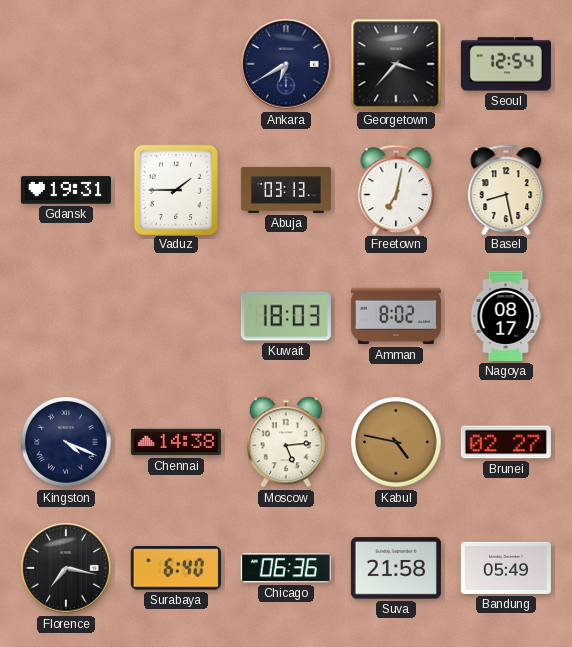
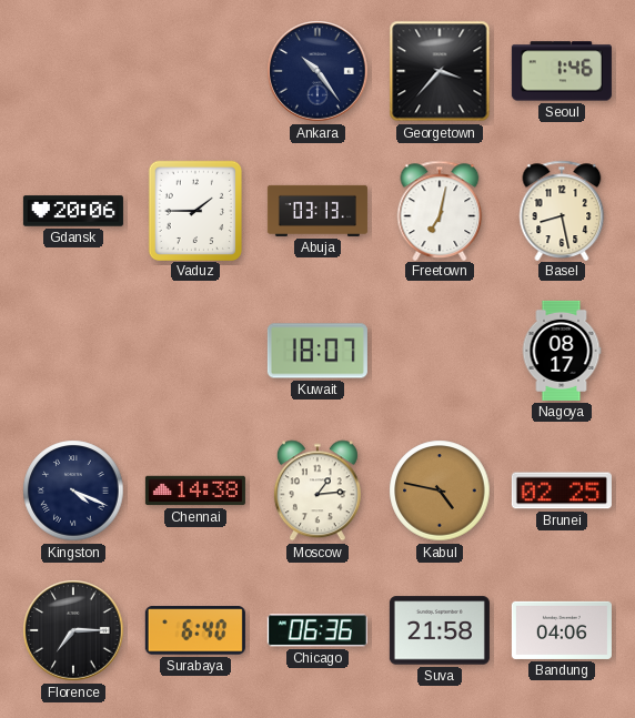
Ankara: 6:40 -> 10:24
Seoul: 12:54 -> 1:46
Gdansk: 19:31 -> 20:06
Kuwait: 18:03 -> 18:07
Amman: 8:02 -> none
Moscow: 5:14 -> 1:14
Brunei: 02:27 -> 02:25
Florence: 7:17 -> 7:15
Bandung: 05:49 -> 04:06
